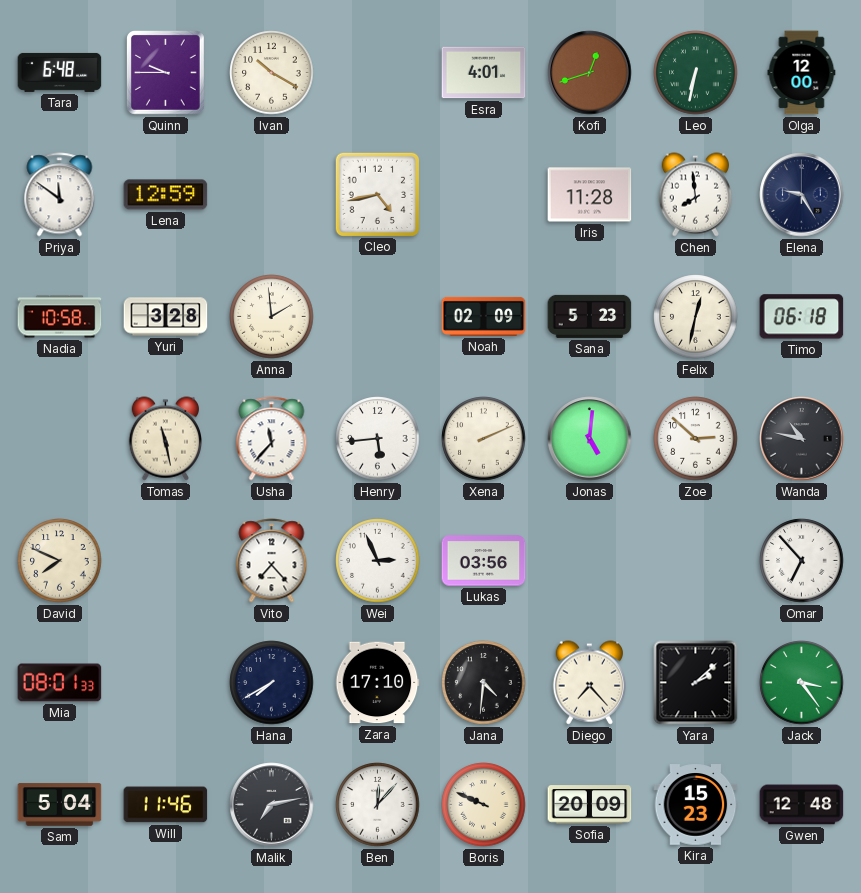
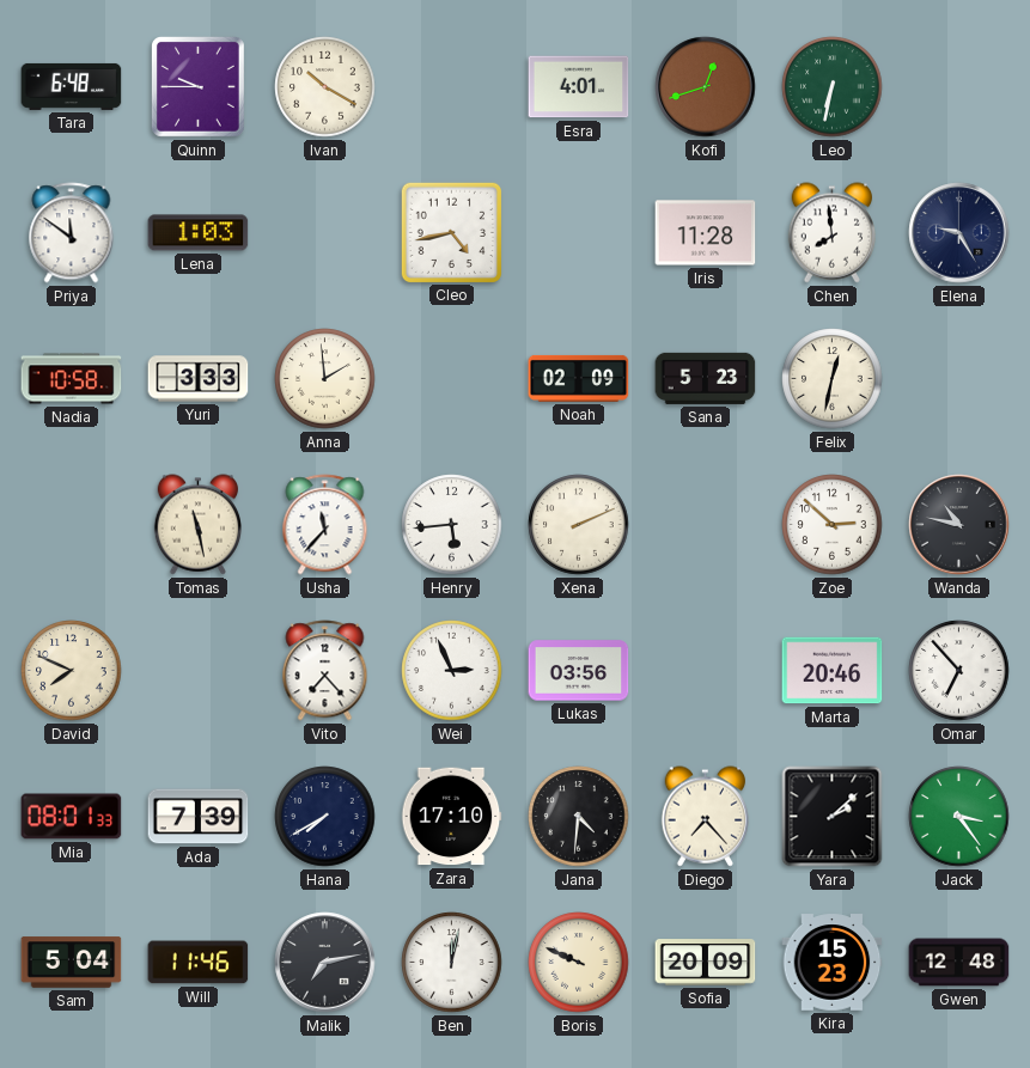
Olga: 12:00 -> none
Lena: 12:59 -> 1:03
Yuri: 3:28 -> 3:33
Timo: 06:18 -> none
Jonas: 5:01 -> none
Marta: none -> 20:46
Ada: none -> 7:39
Ben: 12:07 -> 12:02
